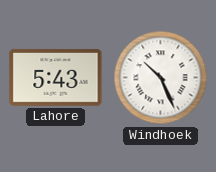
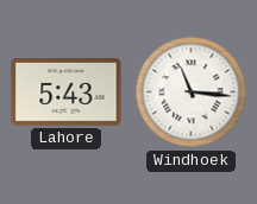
Windhoek: 10:26 -> 11:16
